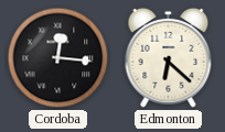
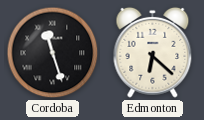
Cordoba: 12:16 -> 11:27
